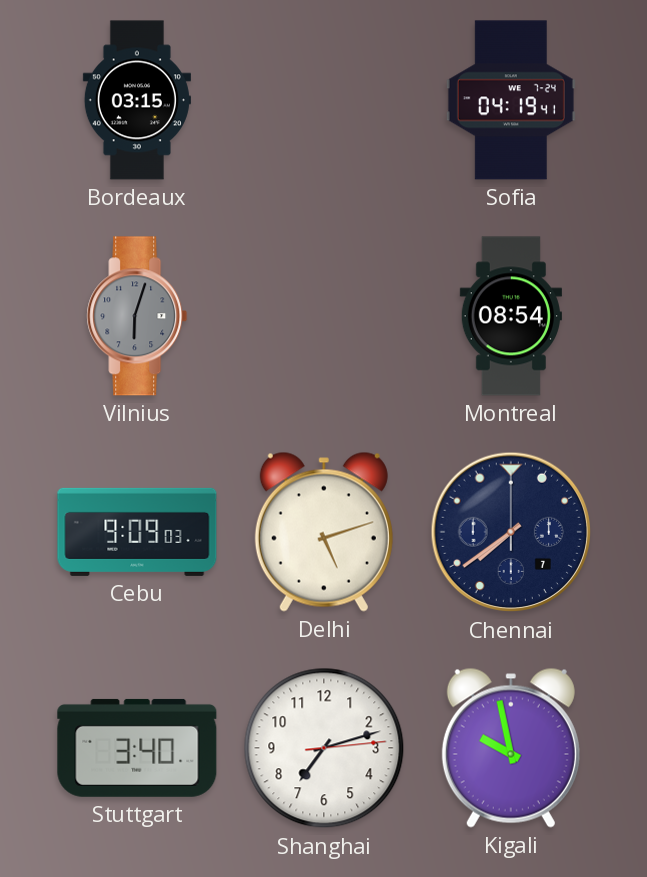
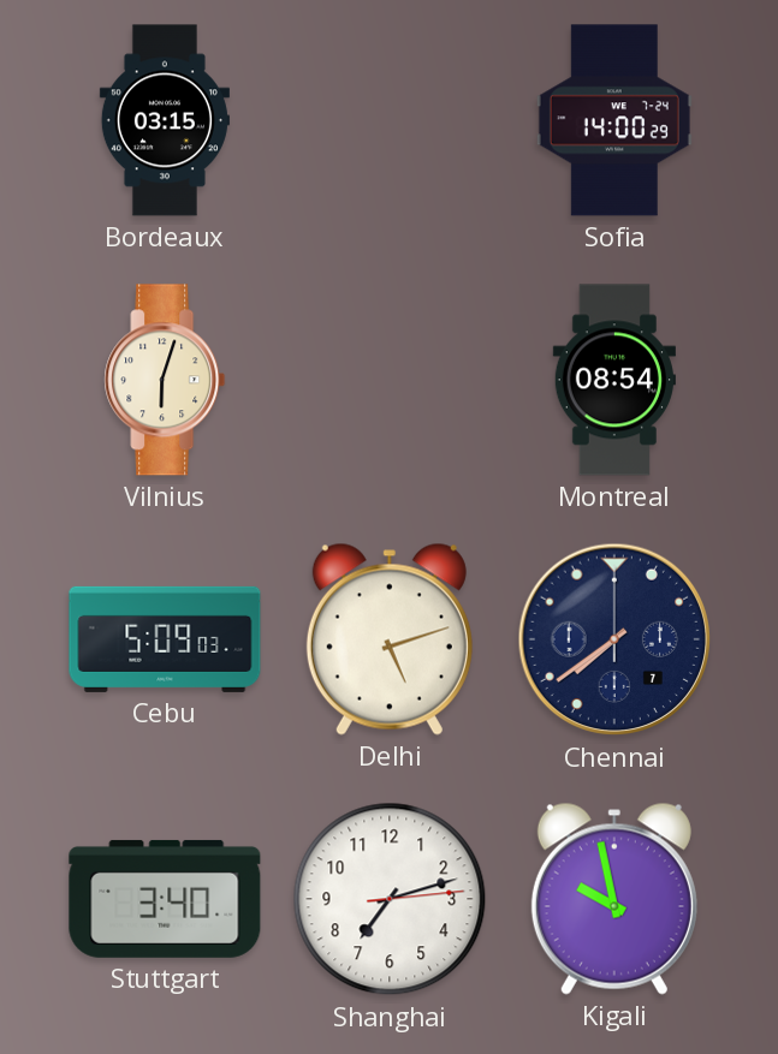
Sofia: 04:19 -> 14:00
Vilnius dial: grey -> cream
Cebu: 9:09 -> 5:09
